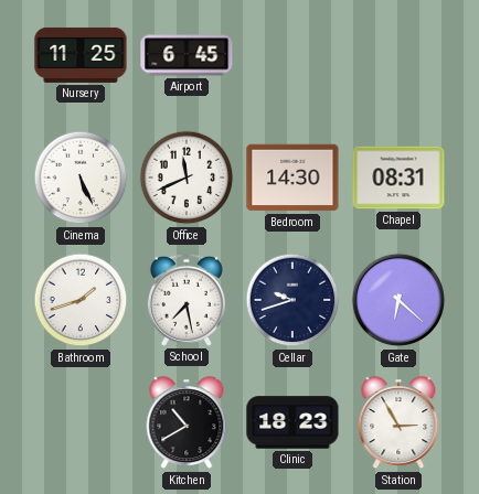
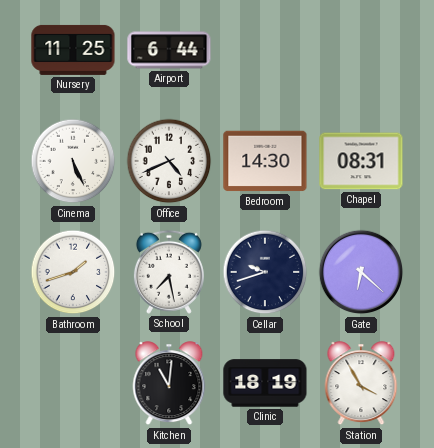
Airport: 6:45 -> 6:44
Office: 11:41 -> 4:41
Kitchen: 10:40 -> 11:01
Clinic: 18:23 -> 18:19
Station: 2:55 -> 3:55
